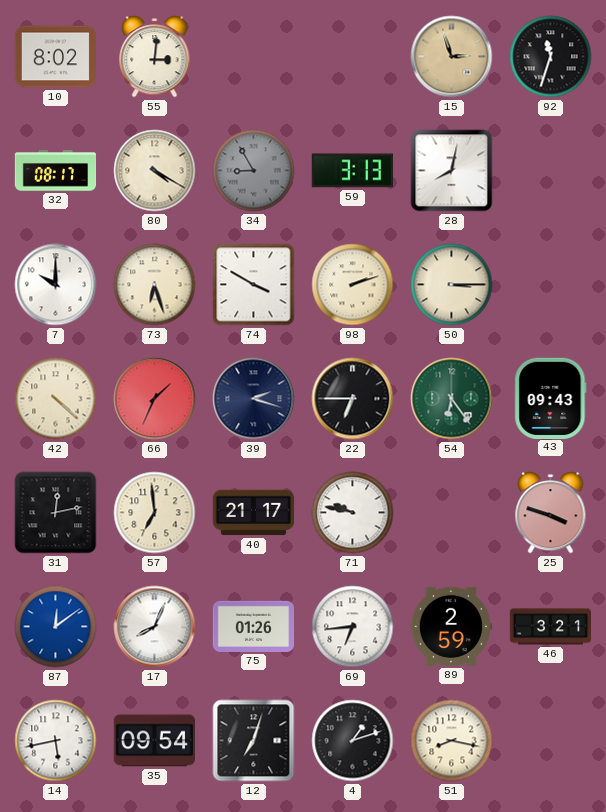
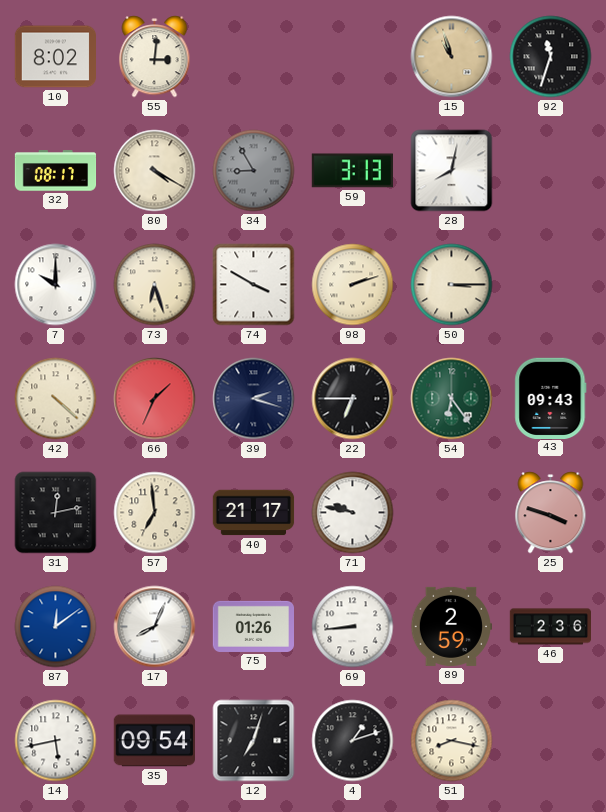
15: 2:57 -> 10:57
69: 6:44 -> 8:44
46: 3:21 -> 2:36
